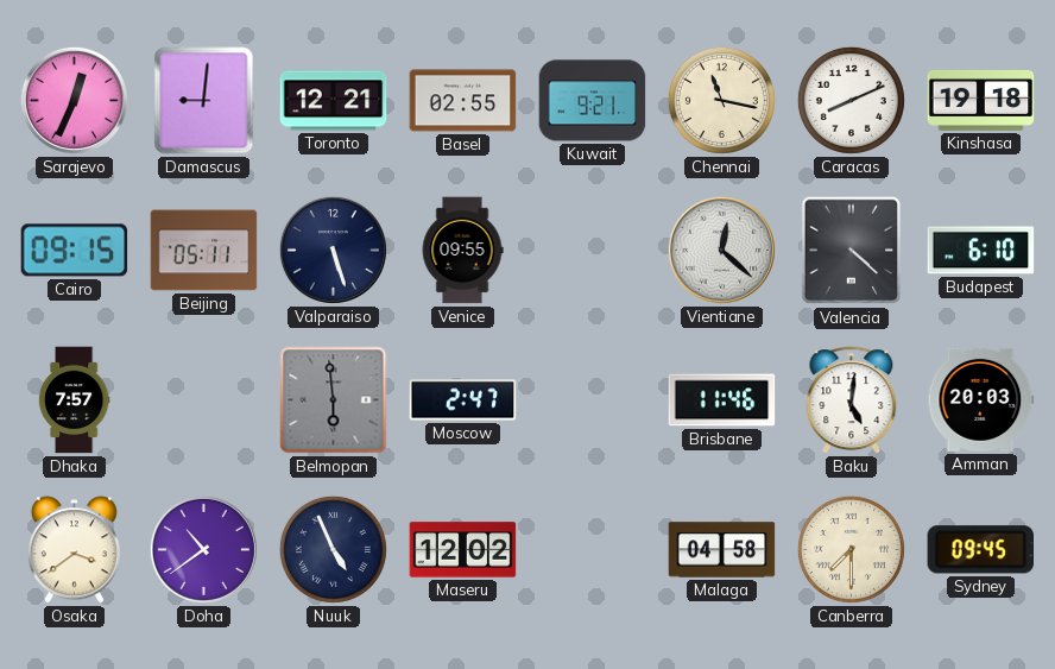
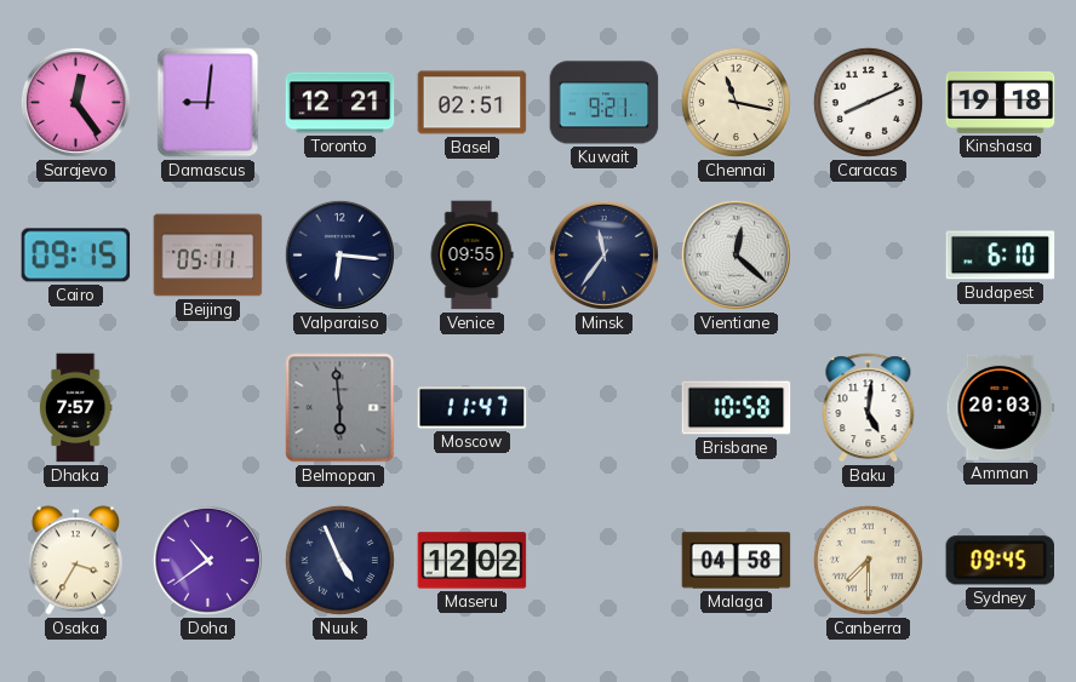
Sarajevo: 12:34 -> 12:24
Basel: 02:55 -> 02:51
Valparaiso: 5:27 -> 6:16
Minsk: none -> 11:36
Valencia: 4:22 -> none
Moscow: 2:47 -> 11:47
Brisbane: 11:46 -> 10:58
Osaka: 3:39 -> 3:35
